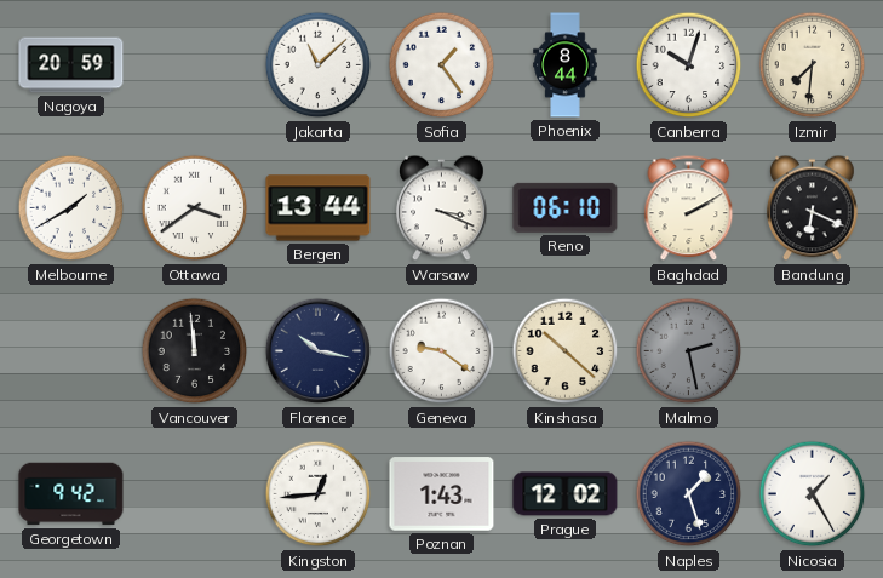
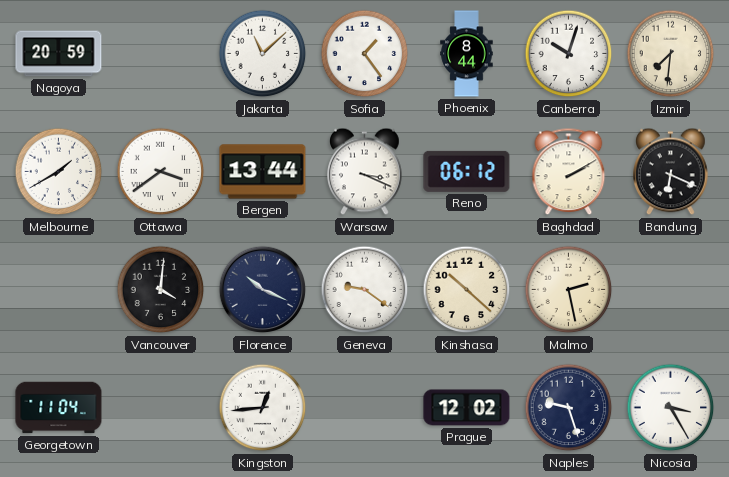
Reno: 06:10 -> 06:12
Vancouver: 11:59 -> 4:01
Florence: 10:17 -> 10:19
Malmo dial: grey -> cream
Georgetown: 9:42 -> 11:04
Poznan: 1:43 -> none
Naples: 1:27 -> 9:27
Nicosia: 1:25 -> 3:25
